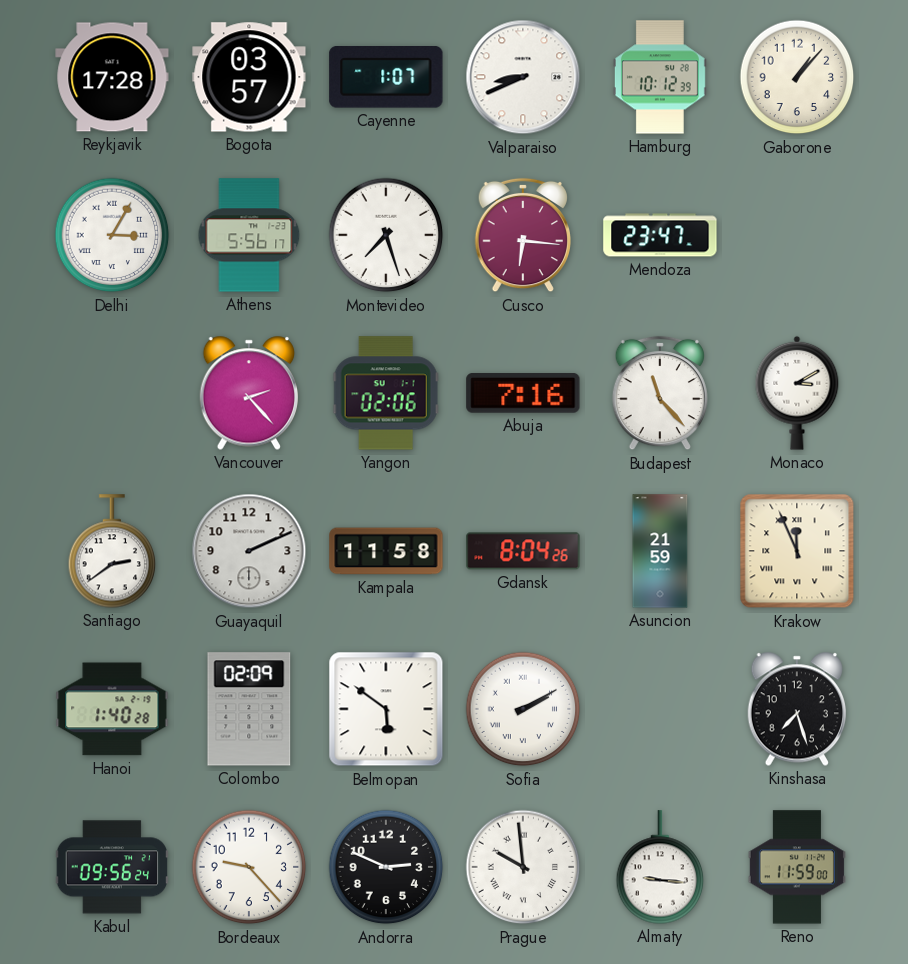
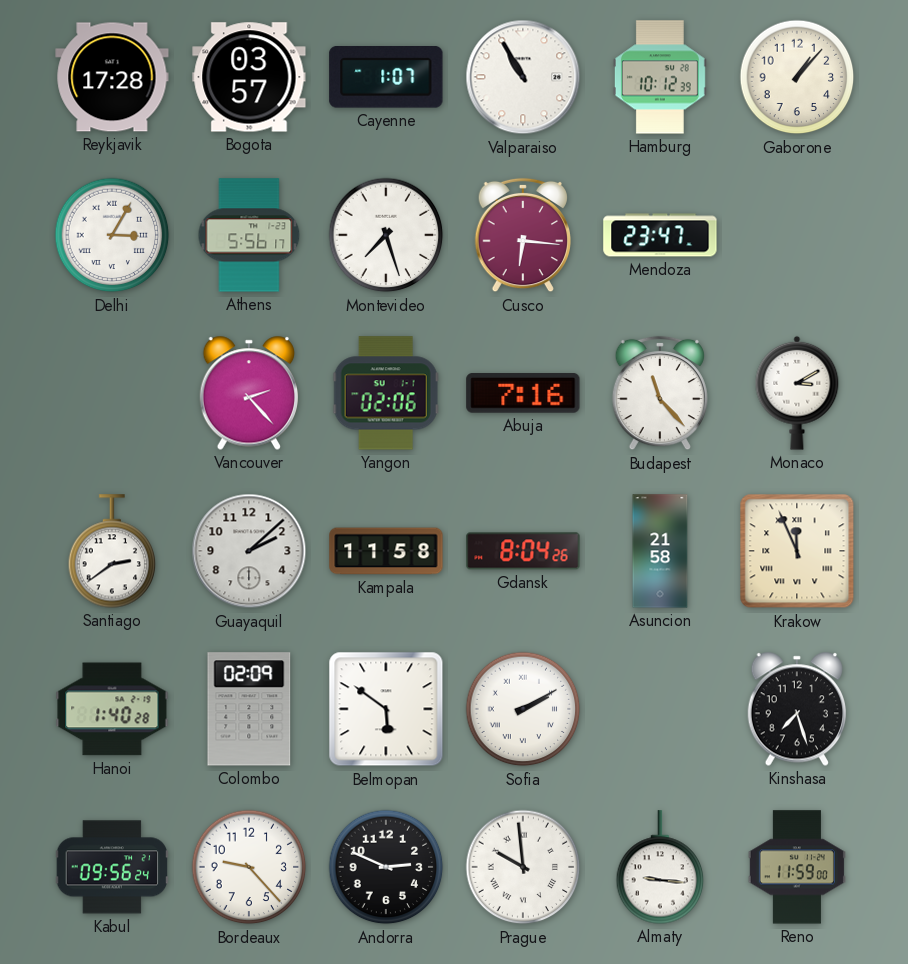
Valparaiso: 8:41 -> 10:55
Guayaquil: 2:11 -> 2:08
Asuncion: 21:59 -> 21:58
